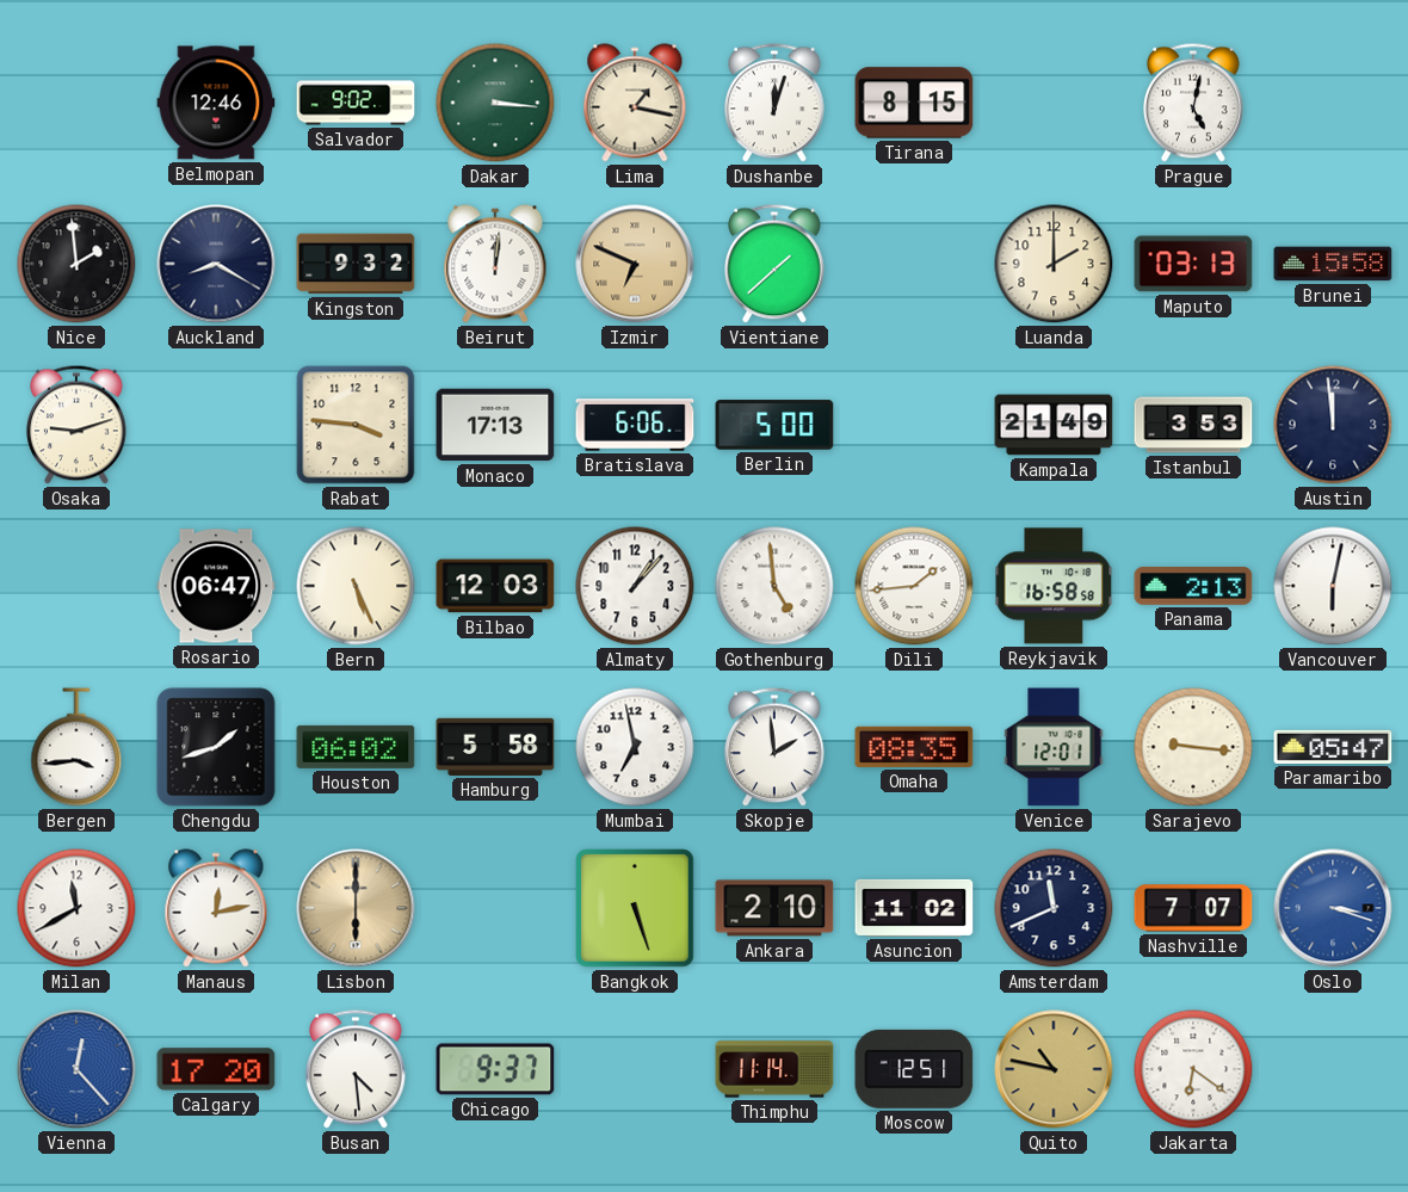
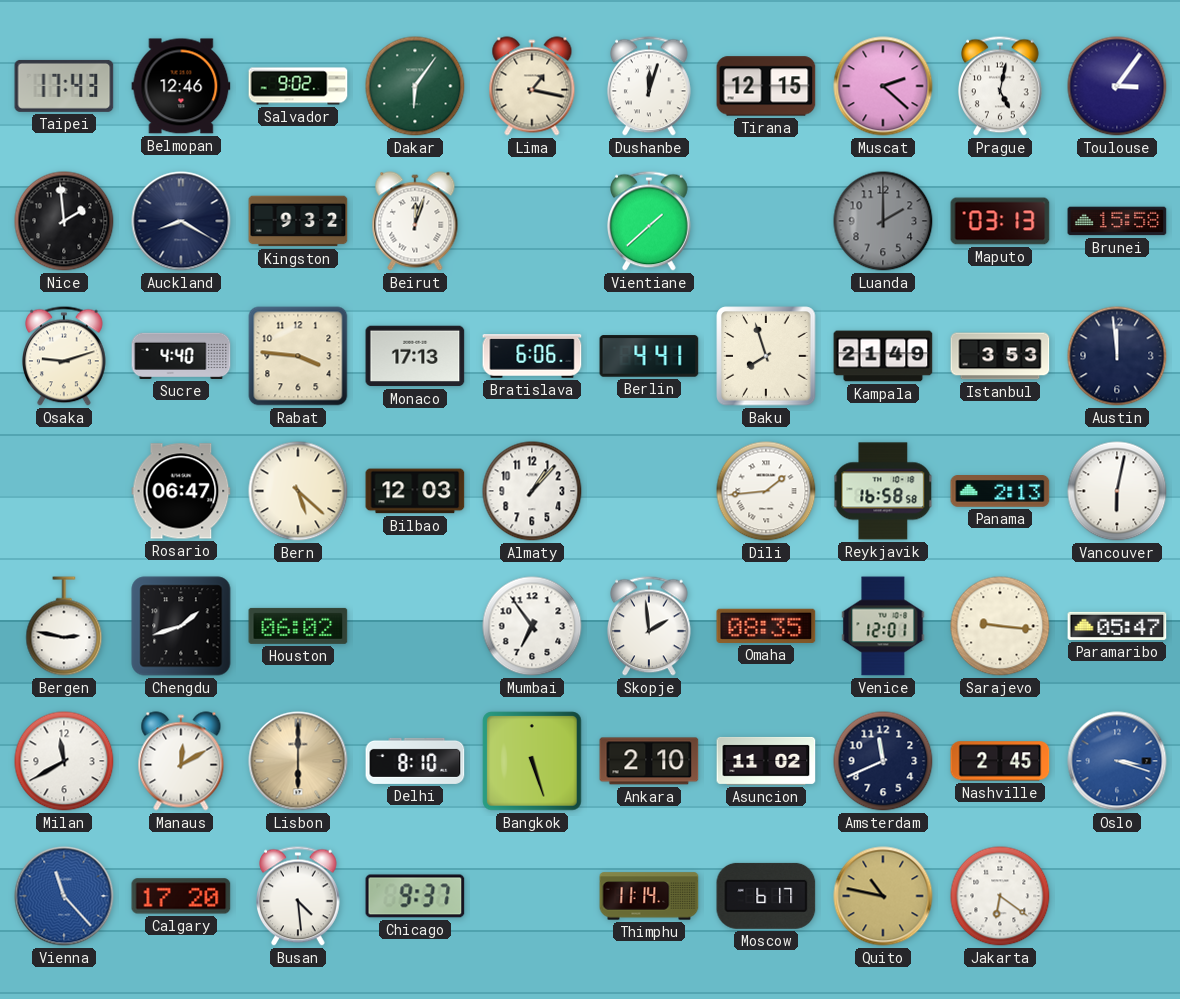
Taipei: none -> 17:43
Dakar: 3:16 -> 6:06
Tirana: 8:15 -> 12:15
Muscat: none -> 2:22
Toulouse: none -> 3:06
Beirut: 12:01 -> 12:03
Izmir: 6:49 -> none
Luanda dial: cream -> grey
Sucre: none -> 4:40
Berlin: 5:00 -> 4:41
Baku: none -> 7:57
Bern: 5:26 -> 5:22
Gothenburg: 4:59 -> none
Bergen: 3:44 -> 2:47
Hamburg: 5:58 -> none
Mumbai: 6:58 -> 6:54
Manaus: 12:13 -> 12:10
Delhi: none -> 8:10
Nashville: 7:07 -> 2:45
Vienna: 12:23 -> 11:23
Moscow: 12:51 -> 6:17
